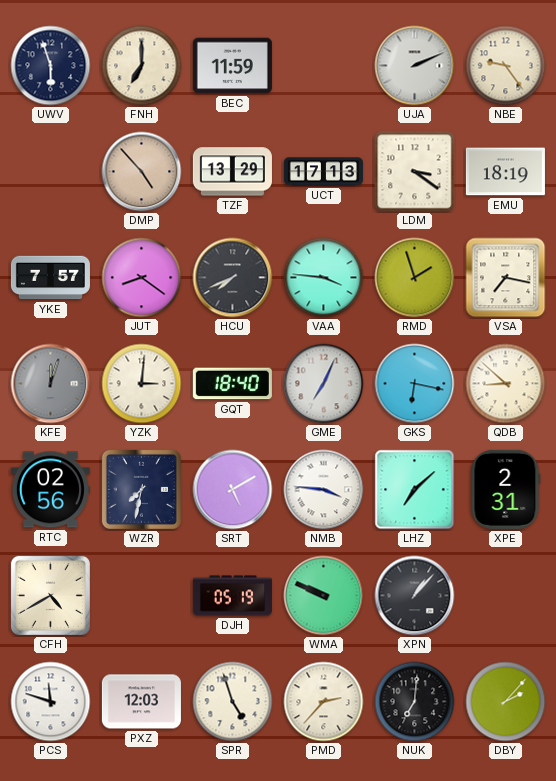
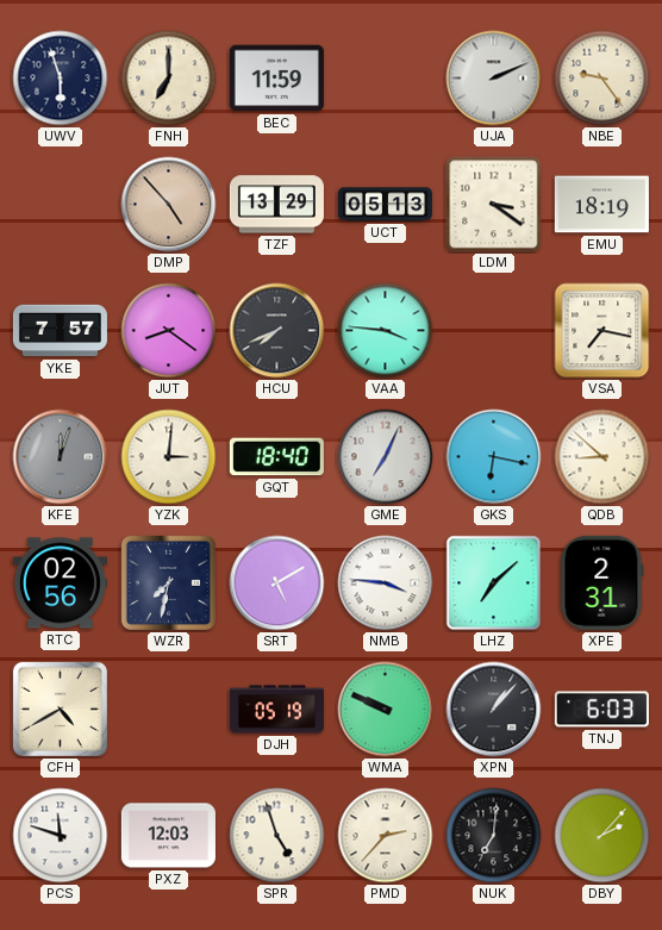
UCT: 17:13 -> 05:13
RMD: 1:57 -> none
TNJ: none -> 6:03
